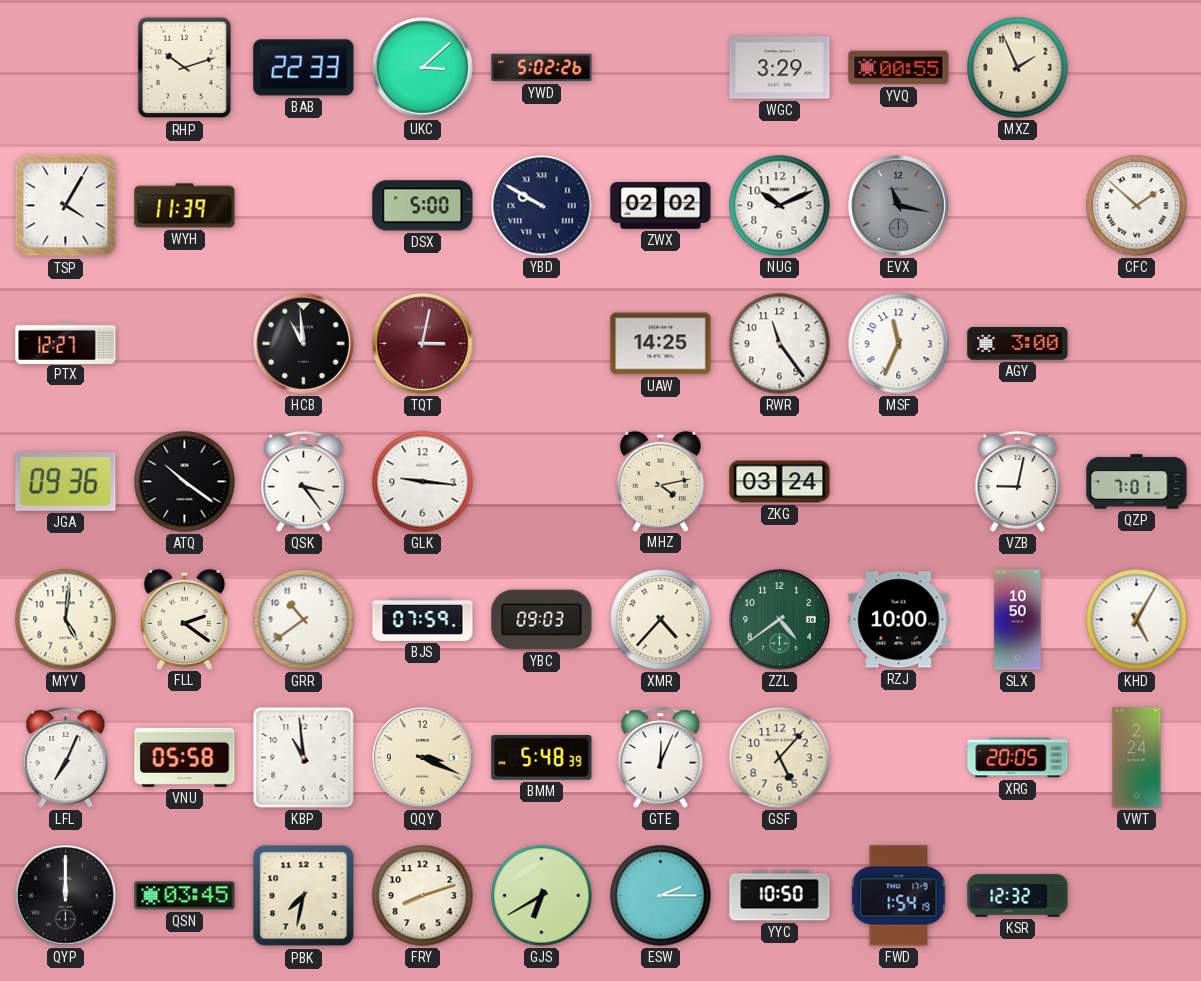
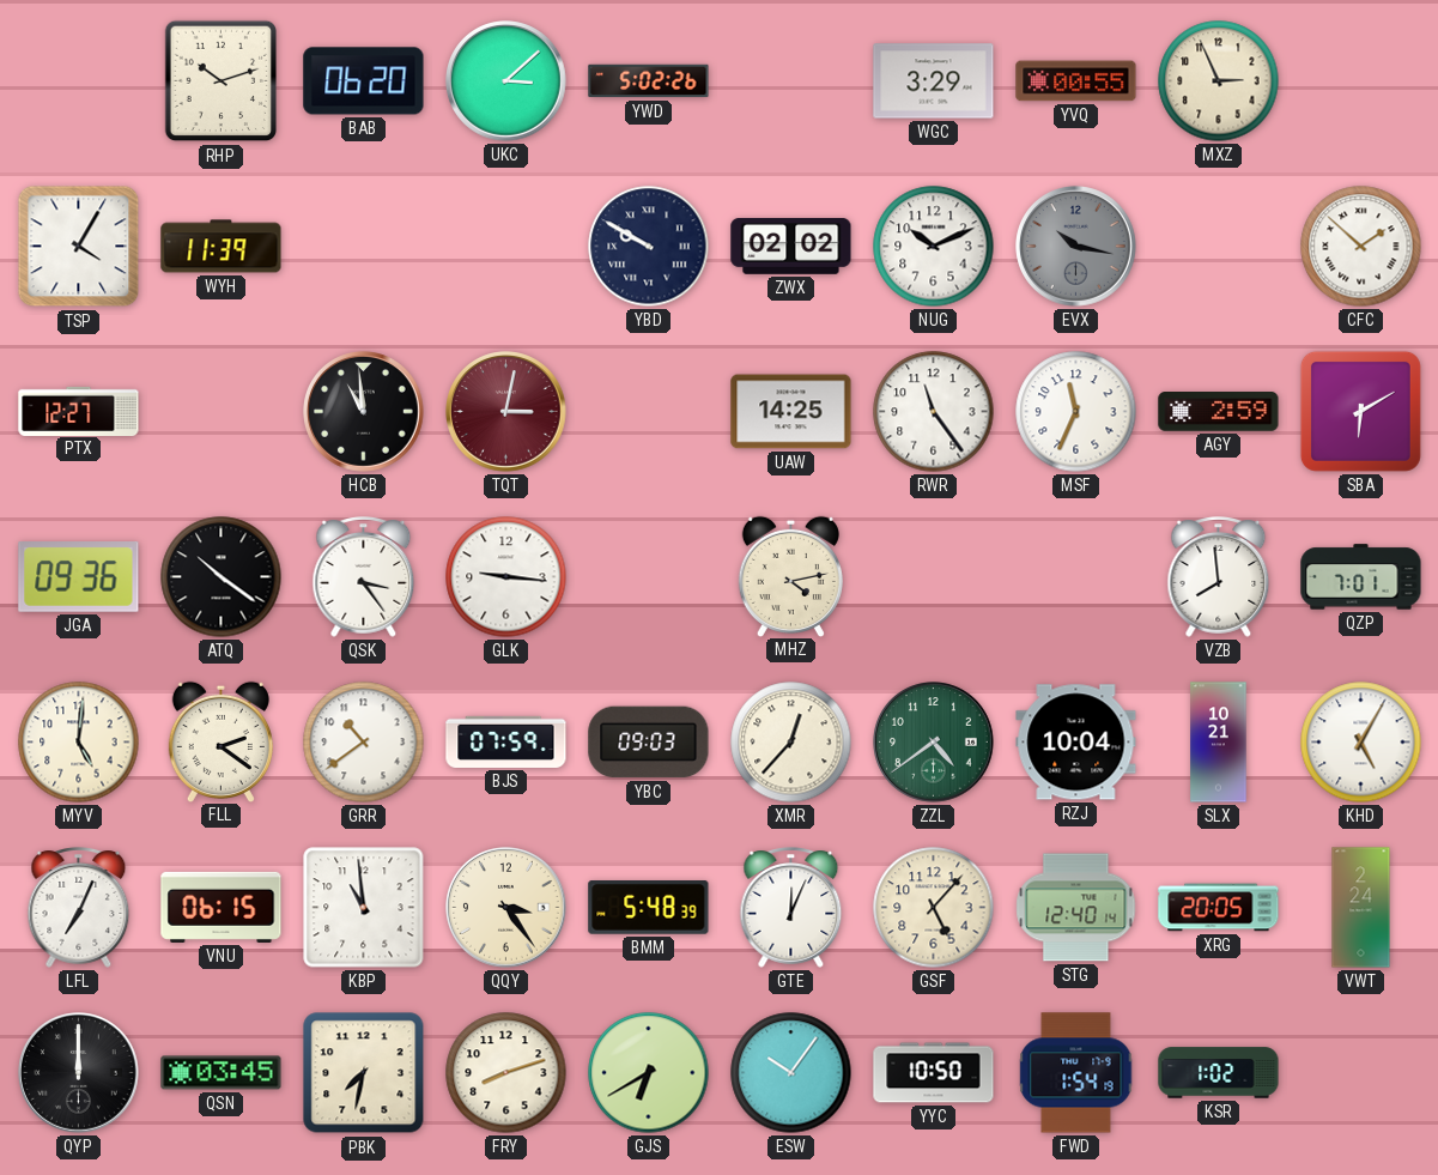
BAB: 22:33 -> 06:20
MXZ: 1:56 -> 2:56
DSX: 5:00 -> none
EVX: 11:17 -> 10:17
AGY: 3:00 -> 2:59
SBA: none -> 6:10
ZKG: 03:24 -> none
VZB: 9:02 -> 7:59
XMR: 4:37 -> 12:37
RZJ: 10:00 -> 10:04
SLX: 10:50 -> 10:21
VNU: 05:58 -> 06:15
QQY: 3:19 -> 3:24
STG: none -> 12:40
ESW: 2:15 -> 10:06
KSR: 12:32 -> 1:02
